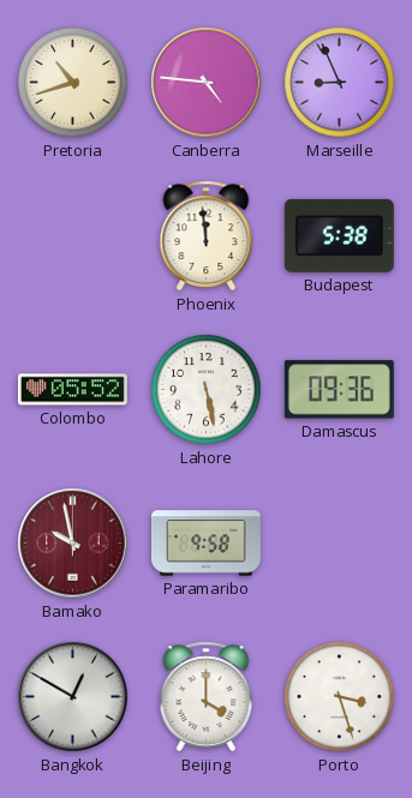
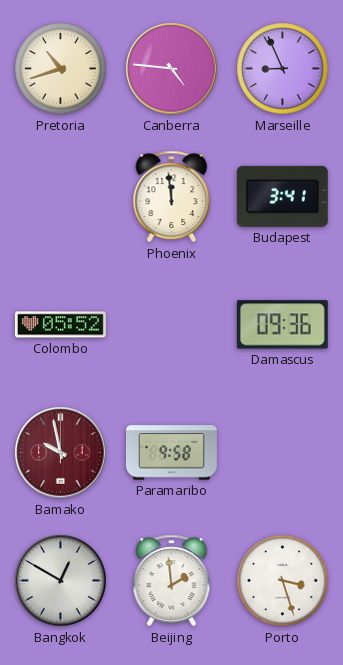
Budapest: 5:38 -> 3:41
Lahore: 5:28 -> none
Beijing: 4:00 -> 1:59
